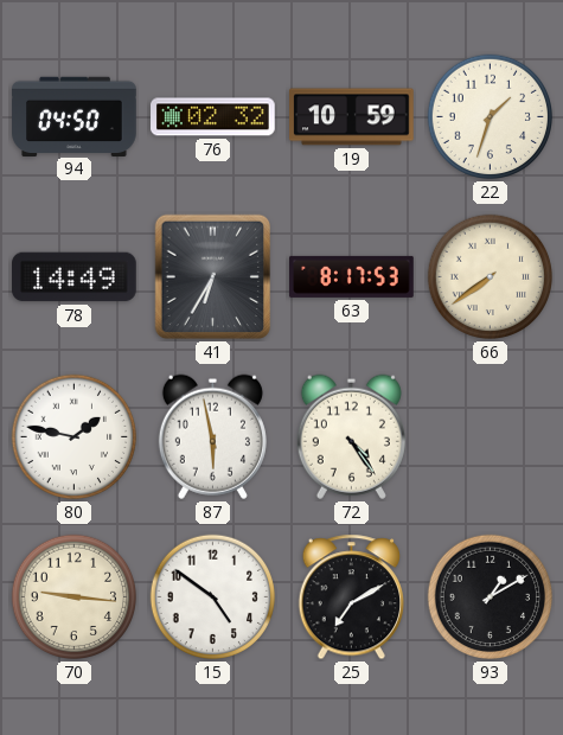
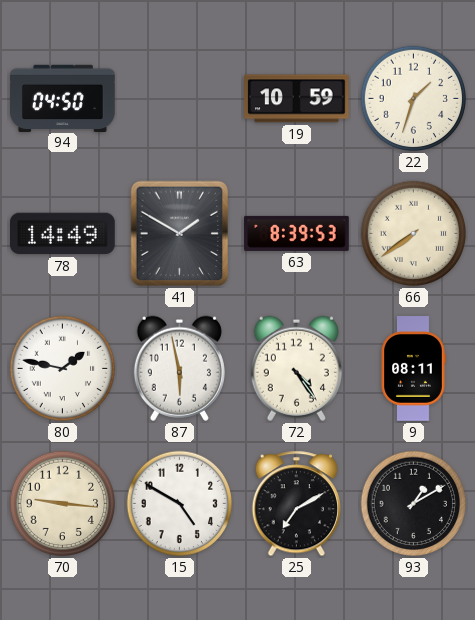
76: 02:32 -> none
41: 6:35 -> 1:50
63: 8:17 -> 8:39
9: none -> 08:11
15: 4:51 -> 4:50
